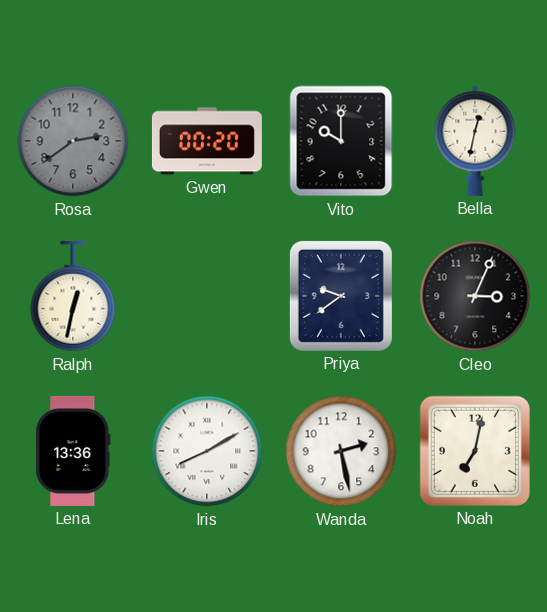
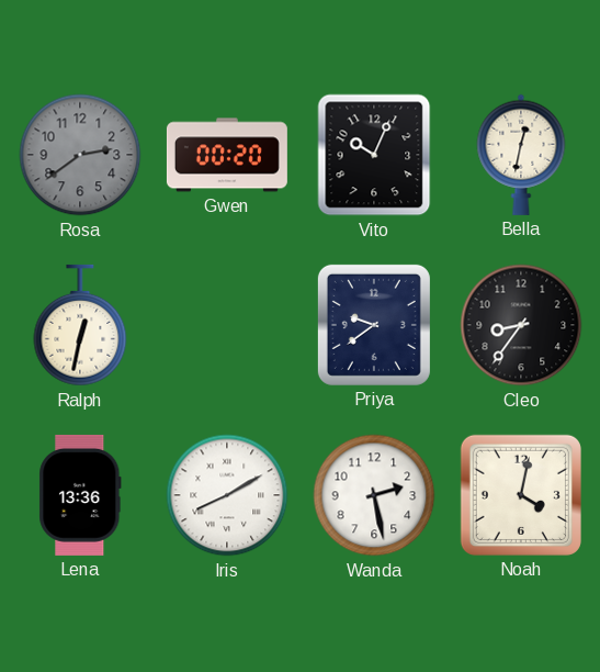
Vito: 10:00 -> 10:04
Cleo: 3:04 -> 8:36
Noah: 7:02 -> 4:02
